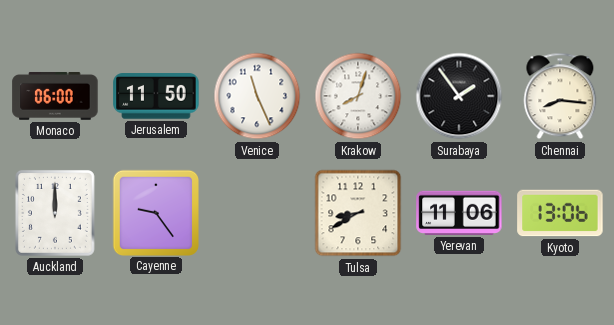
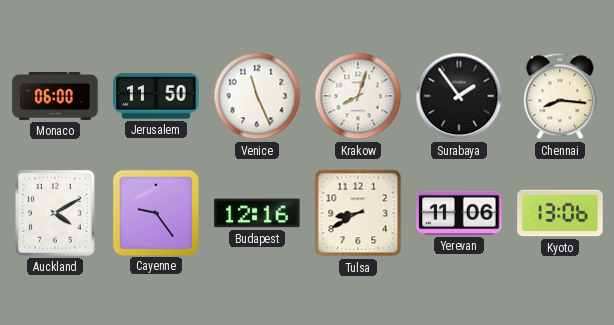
Auckland: 12:00 -> 4:10
Budapest: none -> 12:16
